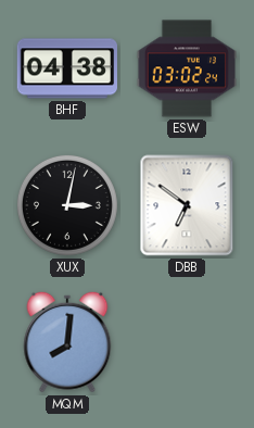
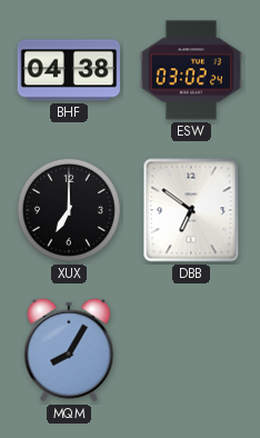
XUX: 3:02 -> 7:00
MQM: 8:01 -> 8:05
